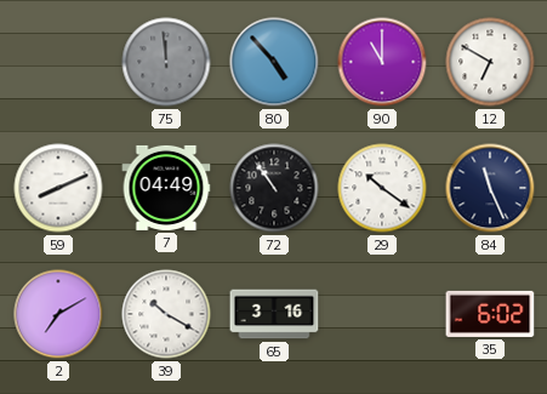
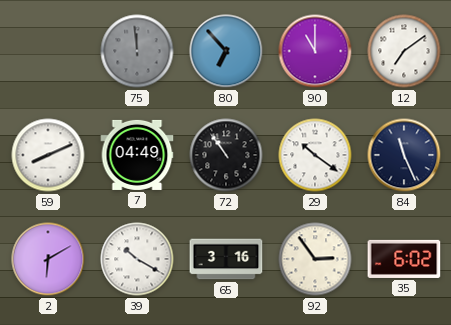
80: 4:53 -> 6:53
12: 6:50 -> 7:09
2: 7:10 -> 6:10
92: none -> 2:54
